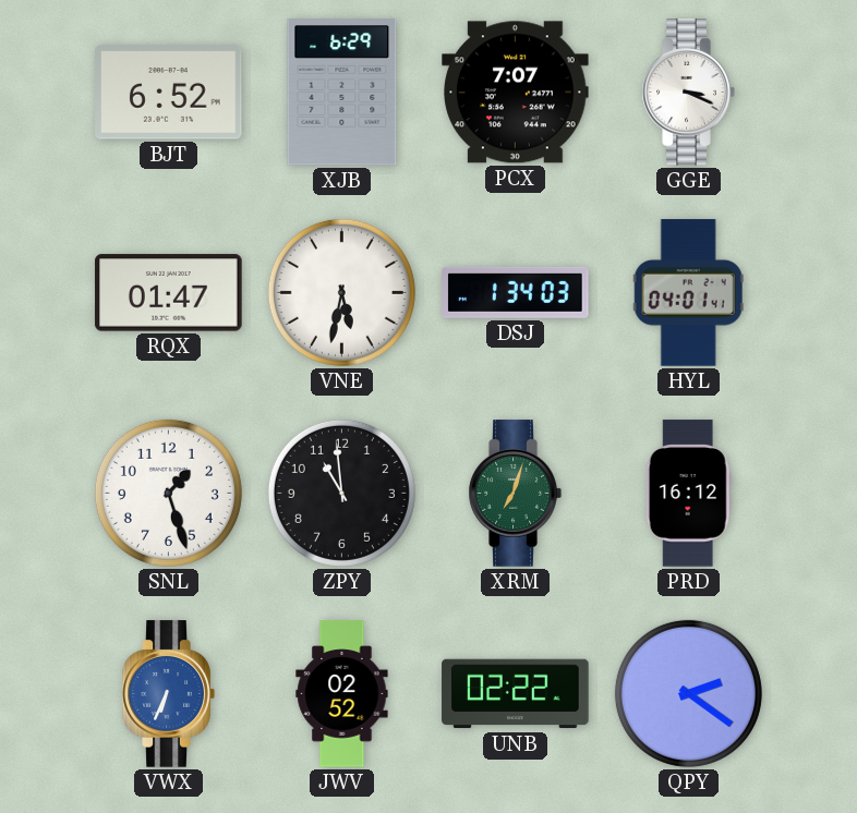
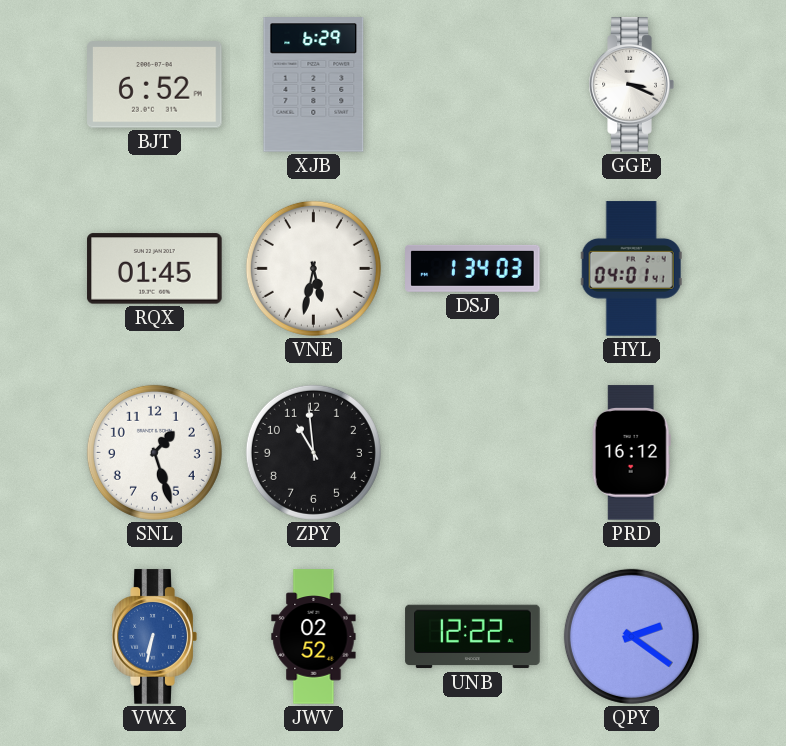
PCX: 7:07 -> none
RQX: 01:47 -> 01:45
XRM: 7:03 -> none
VWX: 6:34 -> 6:32
UNB: 02:22 -> 12:22
